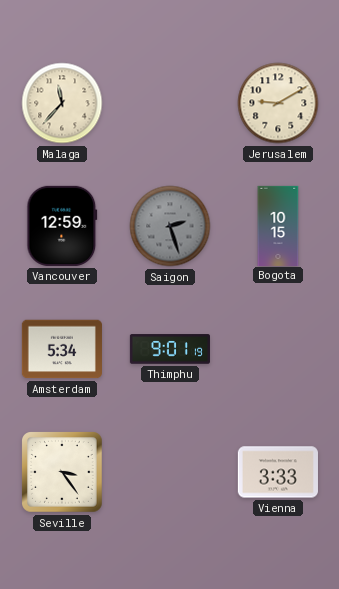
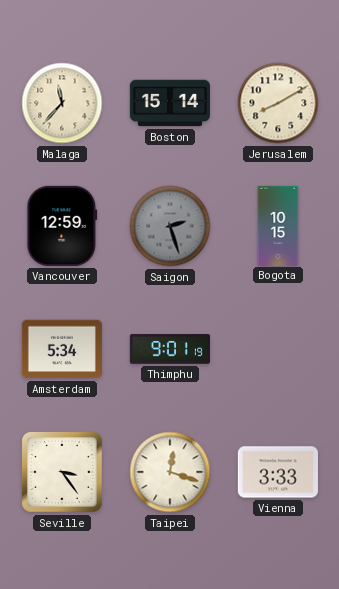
Boston: none -> 15:14
Jerusalem: 9:10 -> 8:10
Taipei: none -> 12:18
